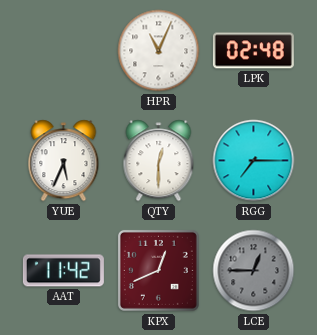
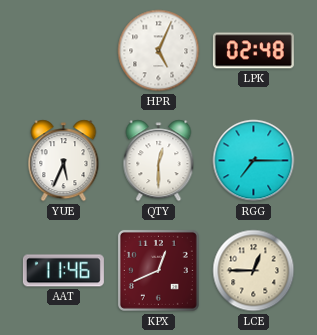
HPR: 11:04 -> 5:04
AAT: 11:42 -> 11:46
LCE dial: grey -> cream
